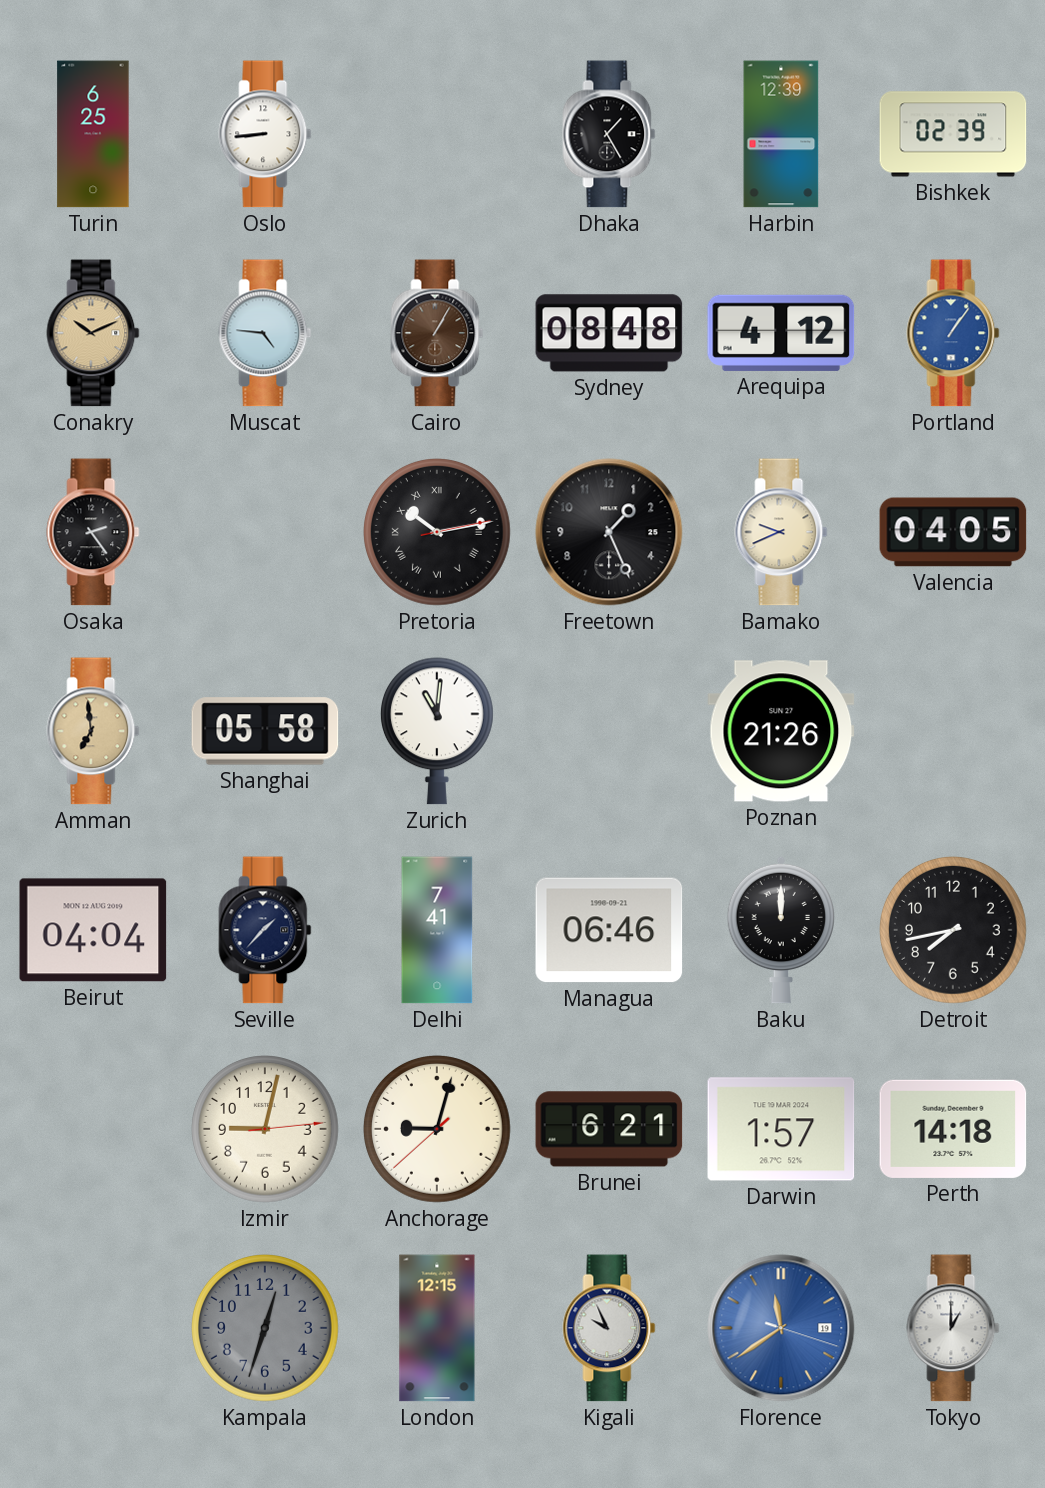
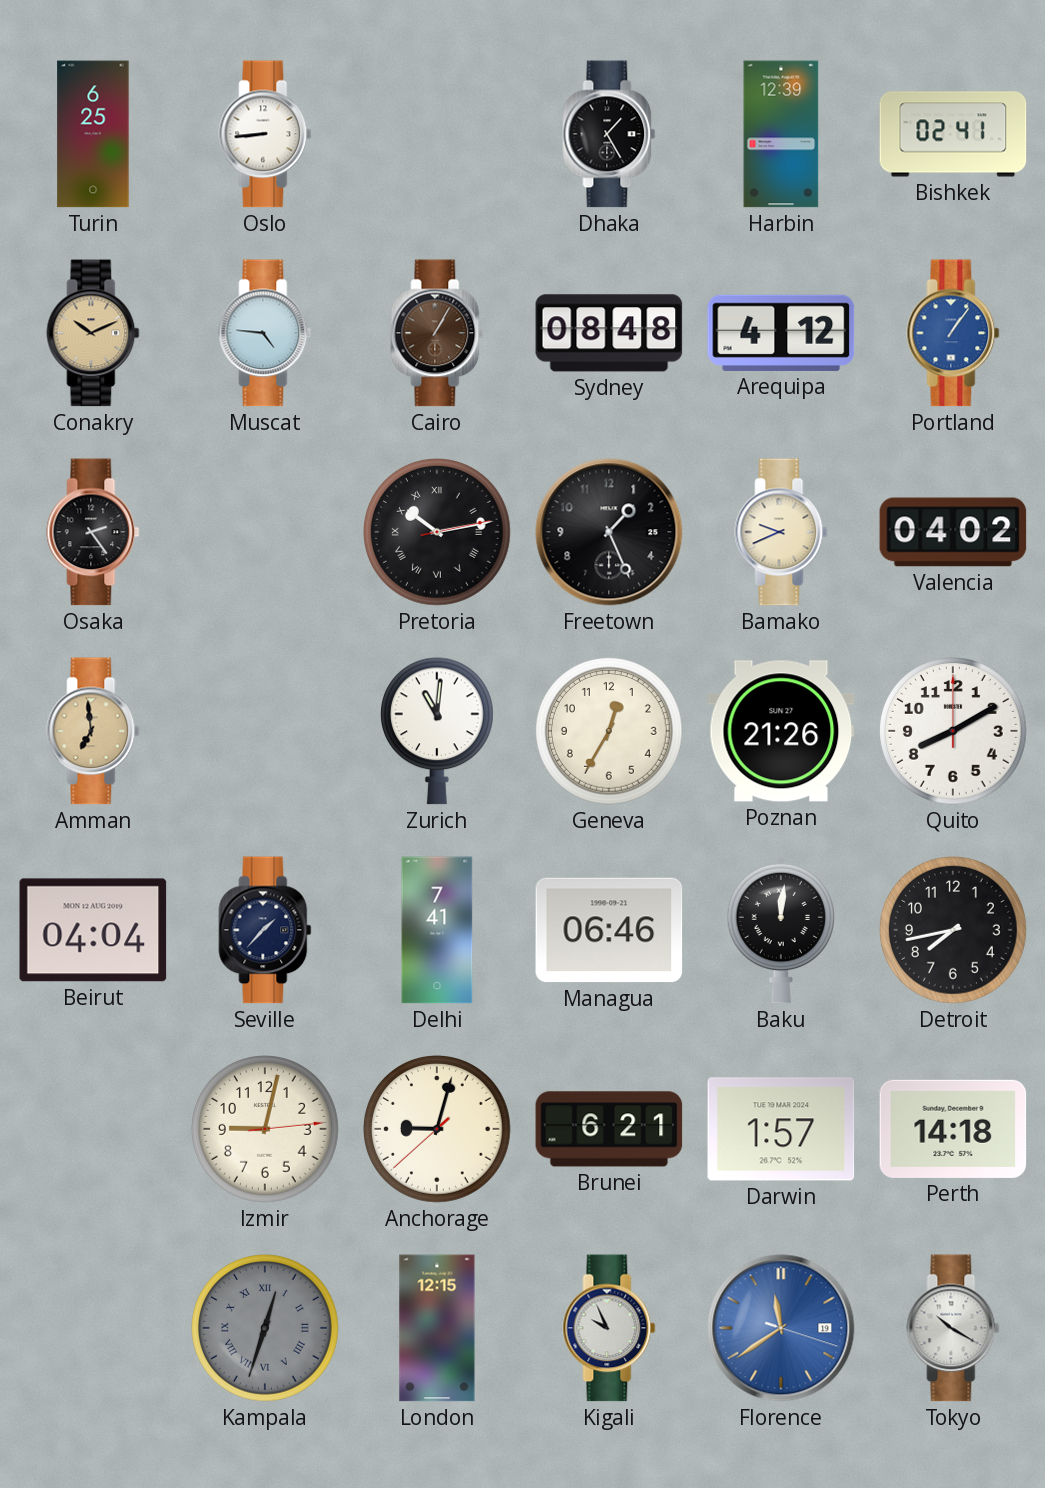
Bishkek: 02:39 -> 02:41
Valencia: 04:05 -> 04:02
Shanghai: 05:58 -> none
Geneva: none -> 12:35
Quito: none -> 8:10
Baku: 12:00 -> 12:01
Kampala numerals: Arabic -> Roman
Tokyo: 1:00 -> 10:20
